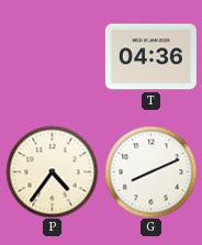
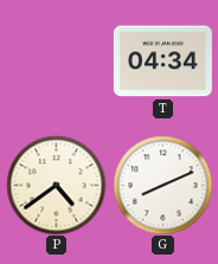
T: 04:36 -> 04:34
P: 4:36 -> 4:39
